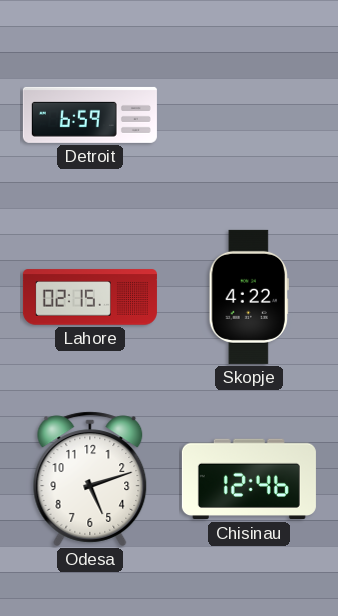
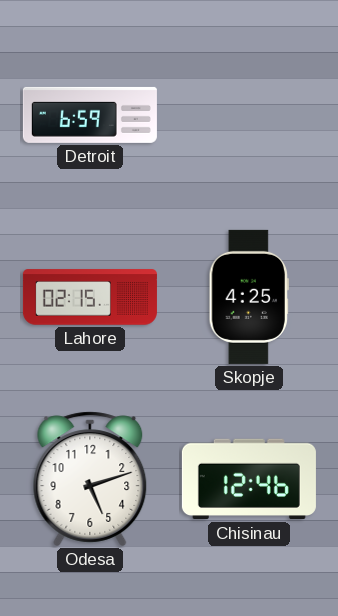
Skopje: 4:22 -> 4:25
